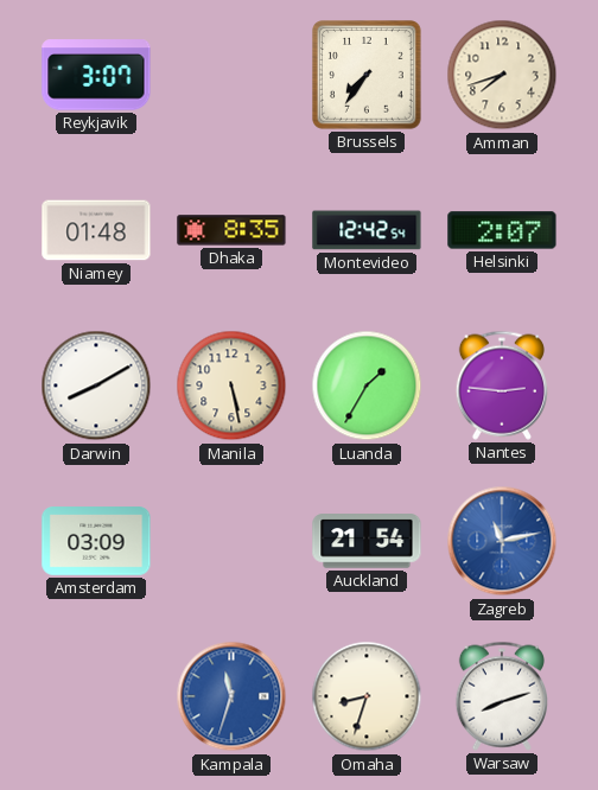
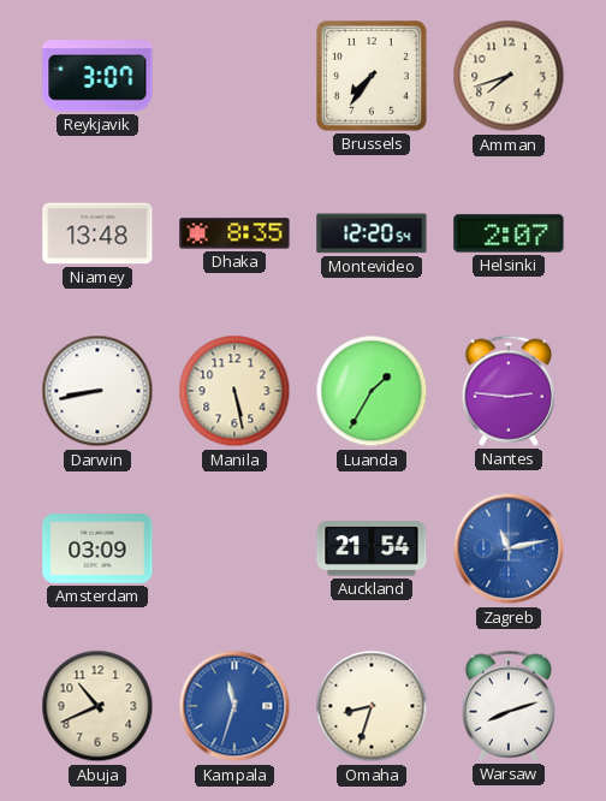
Niamey: 01:48 -> 13:48
Montevideo: 12:42 -> 12:20
Darwin: 8:10 -> 8:43
Abuja: none -> 10:41
